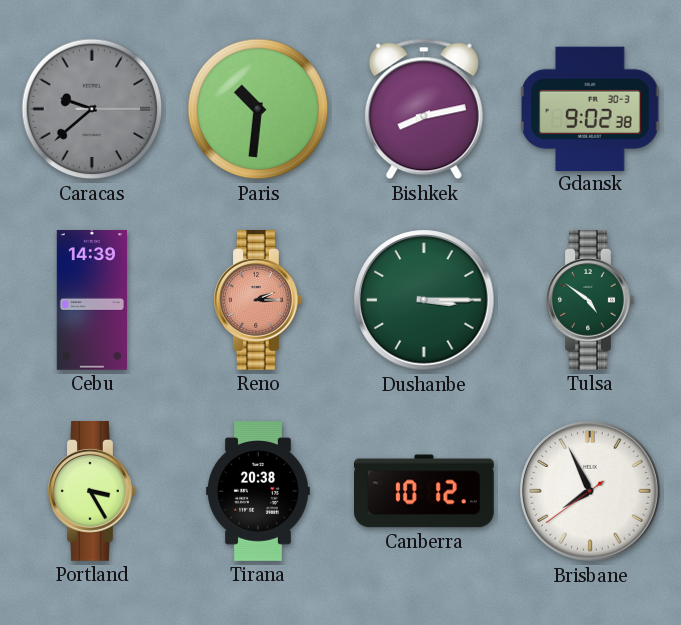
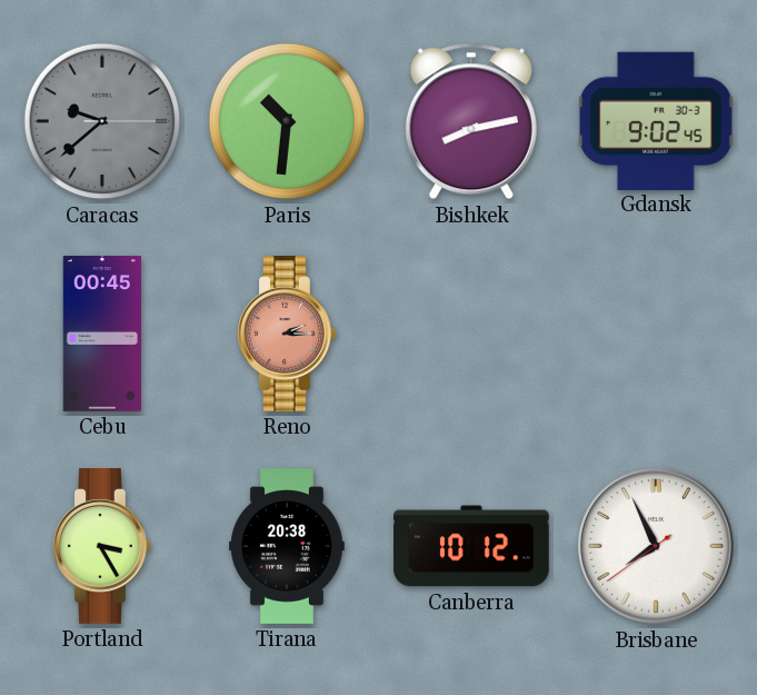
Gdansk: 9:02:38 -> 9:02:45
Cebu: 14:39 -> 00:45
Dushanbe: 3:15 -> none
Tulsa: 4:51 -> none
